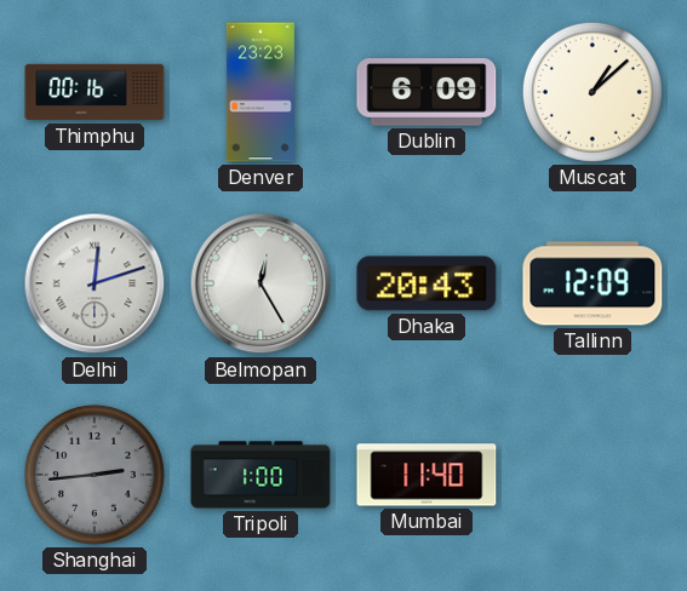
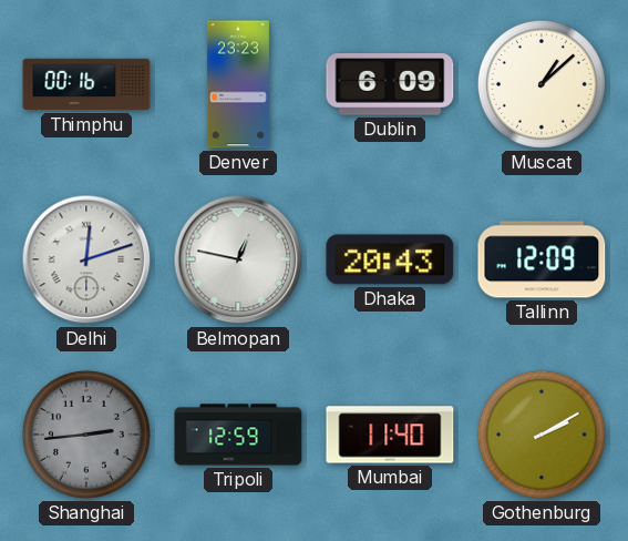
Belmopan: 12:25 -> 12:47
Tripoli: 1:00 -> 12:59
Gothenburg: none -> 2:10
